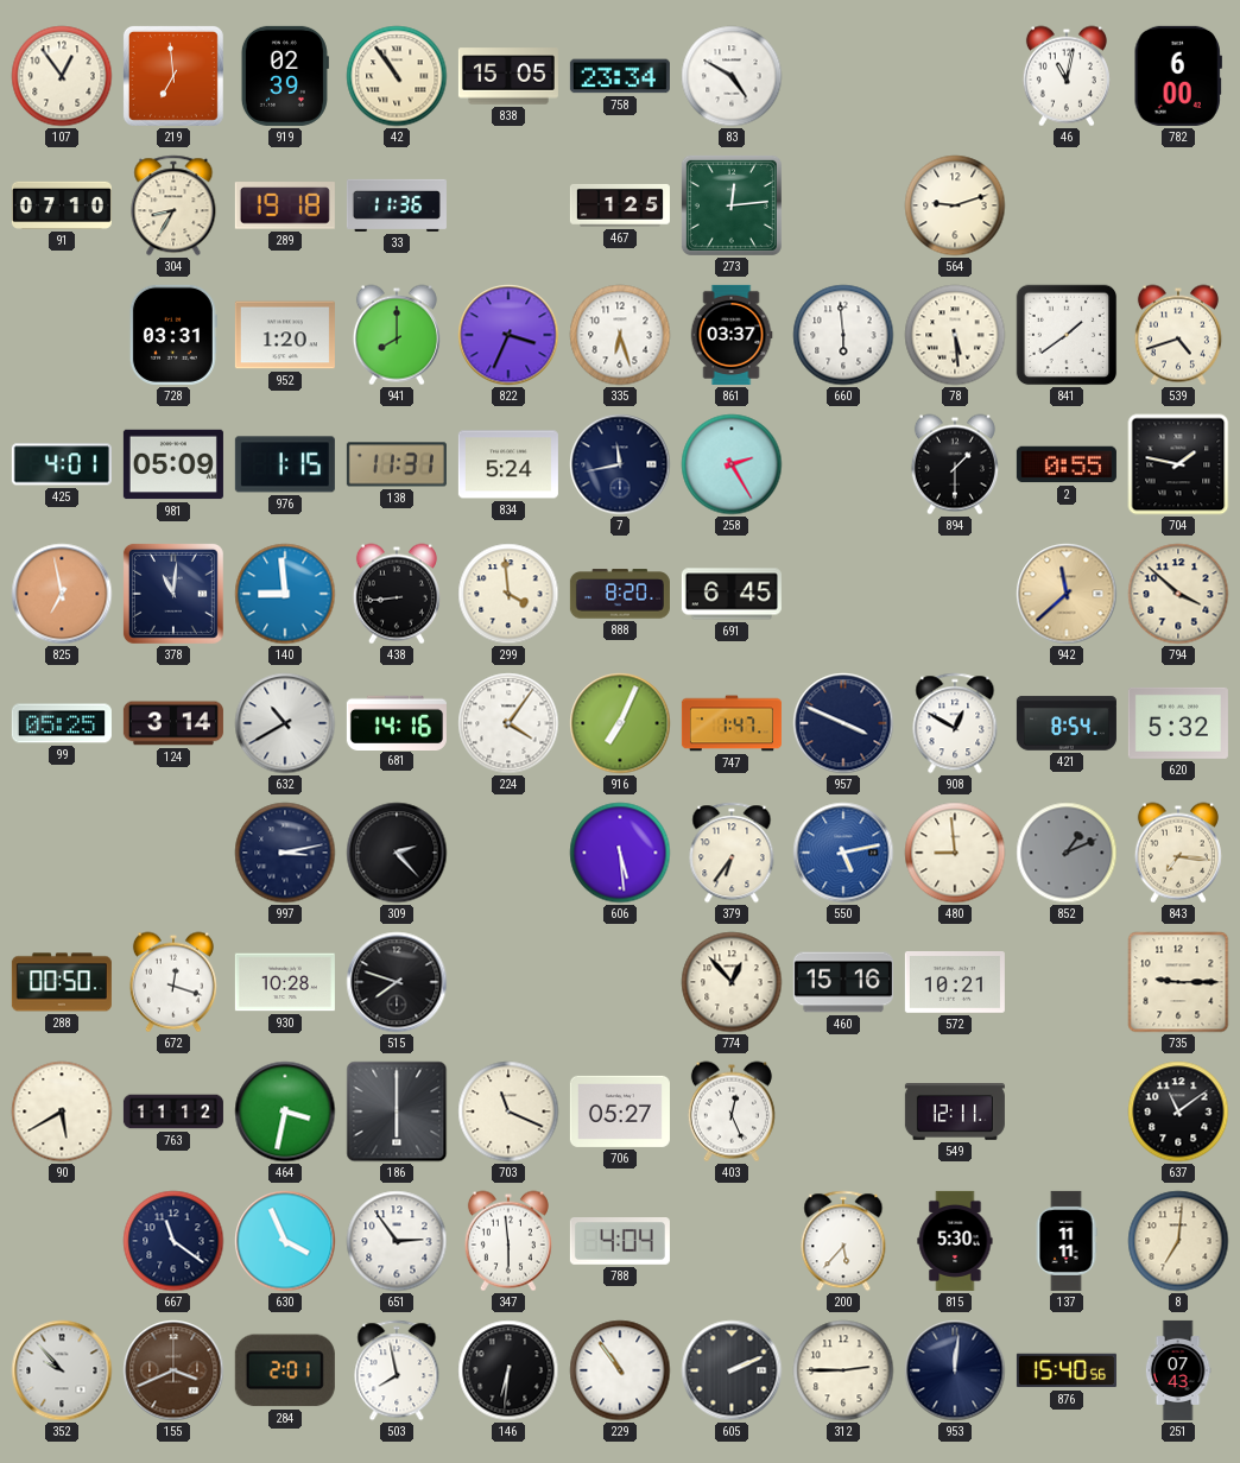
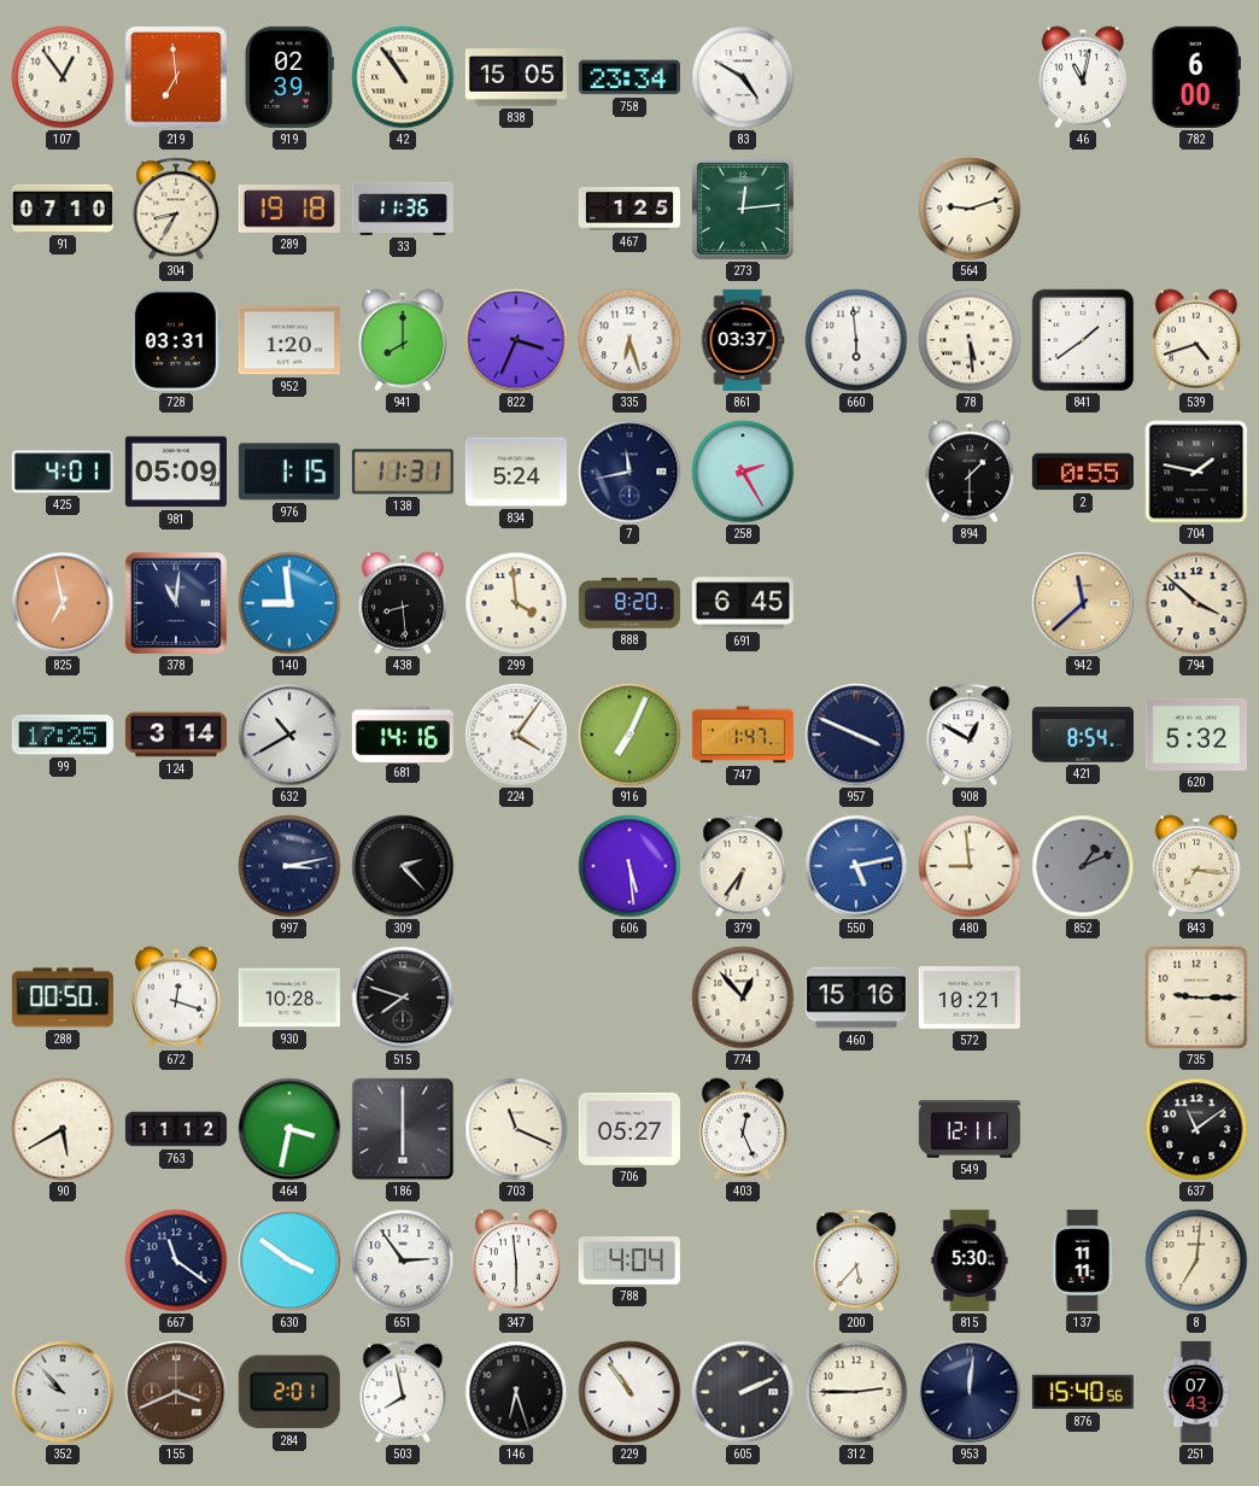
438: 8:44 -> 8:29
99: 05:25 -> 17:25
630: 3:56 -> 3:51
146: 6:31 -> 6:27
